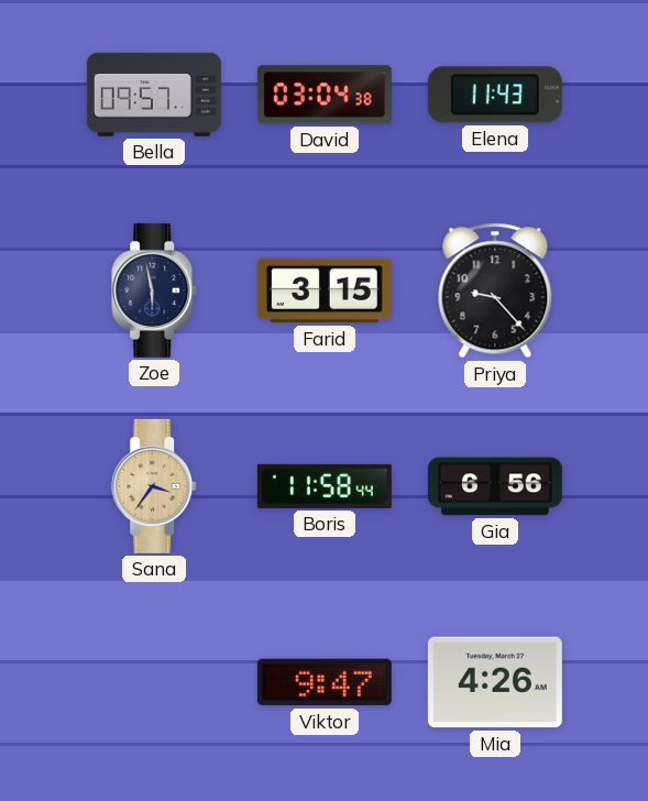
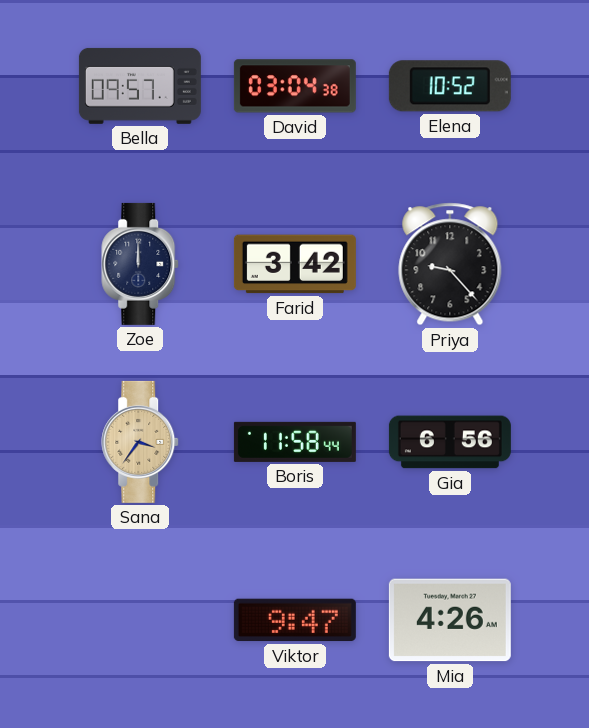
Elena: 11:43 -> 10:52
Zoe: 5:58 -> 12:00
Farid: 3:15 -> 3:42
